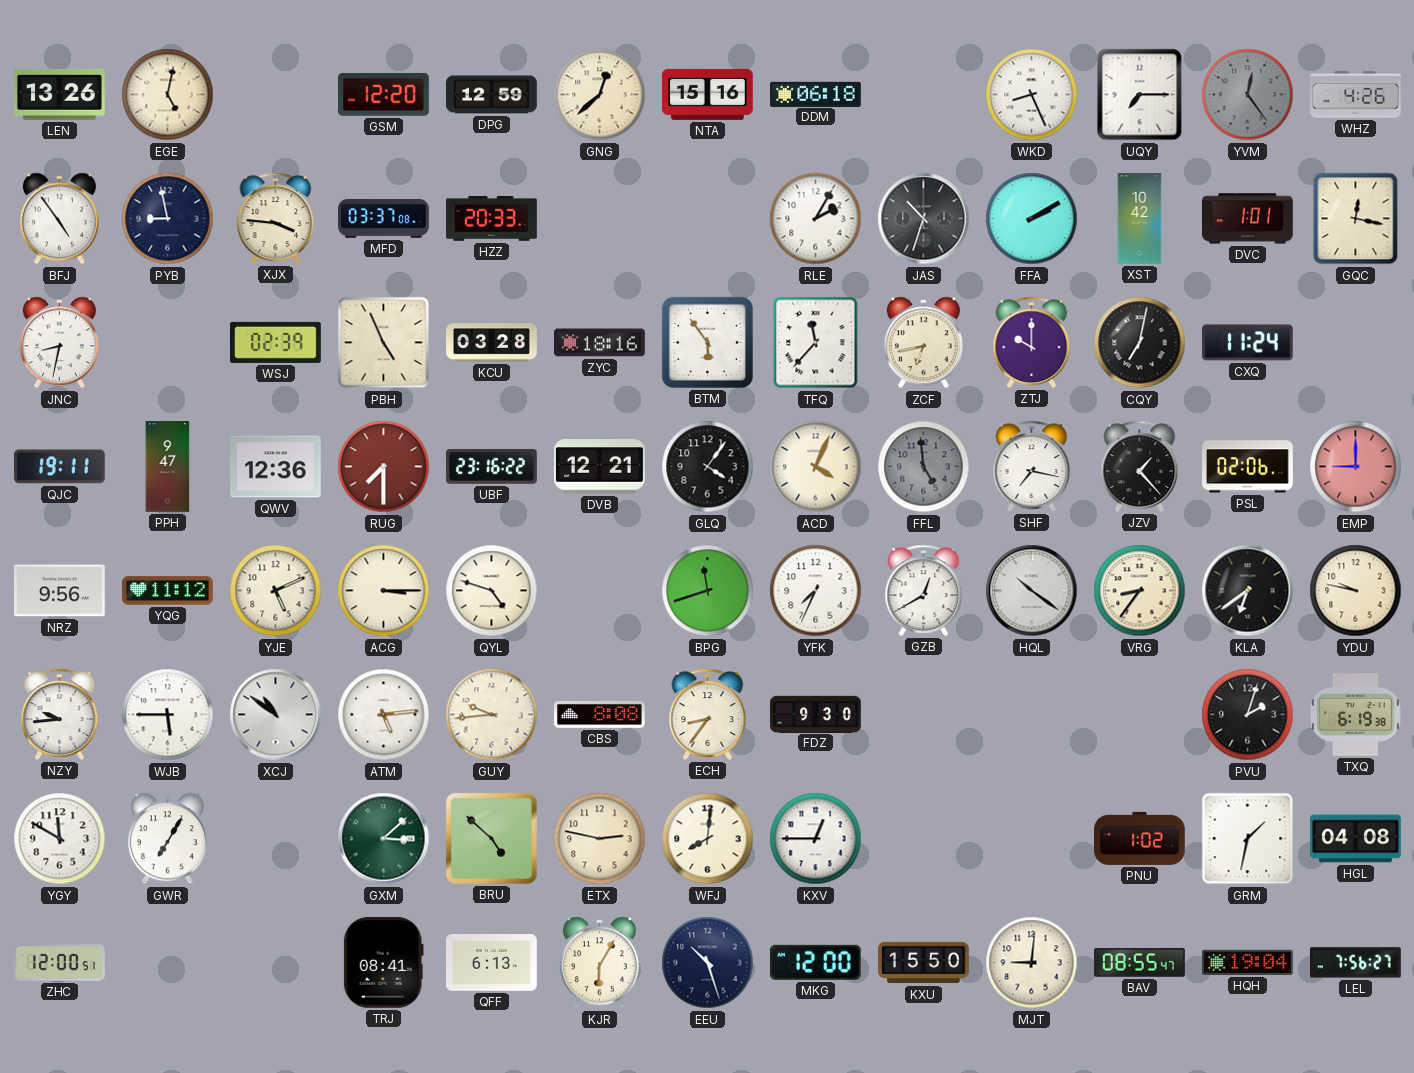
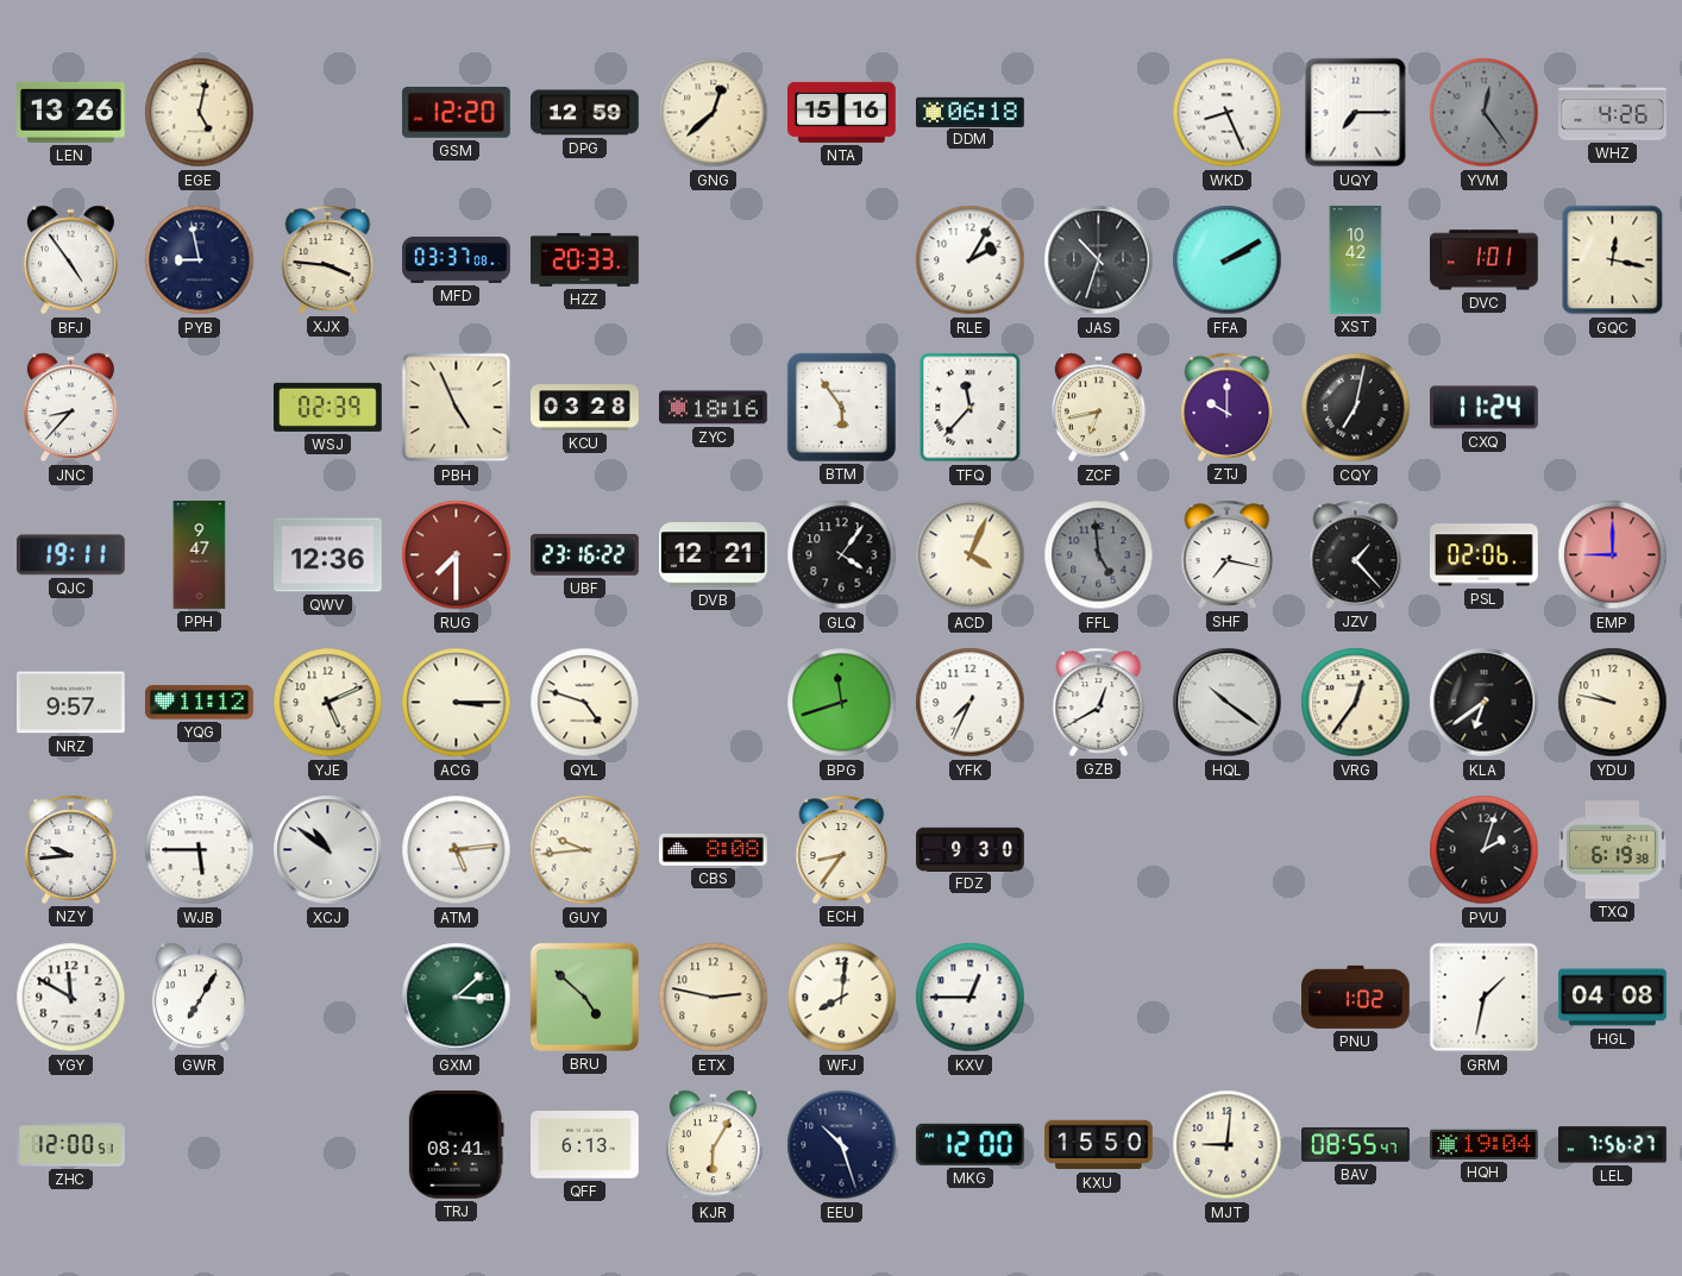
JNC: 8:32 -> 8:37
NRZ: 9:56 -> 9:57
VRG: 8:36 -> 12:36
